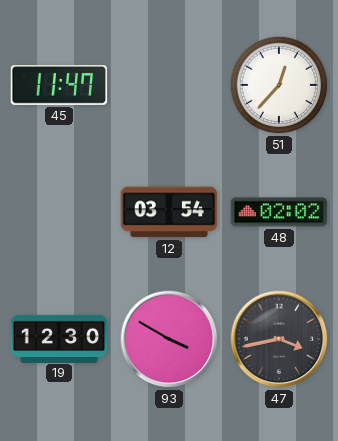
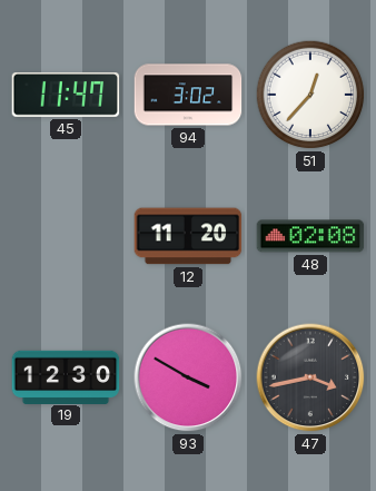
94: none -> 3:02
12: 03:54 -> 11:20
48: 02:02 -> 02:08
